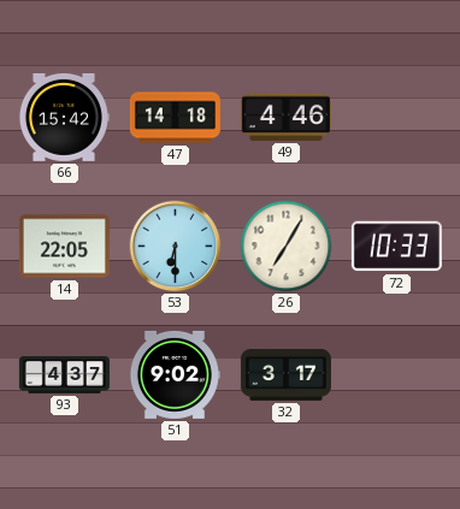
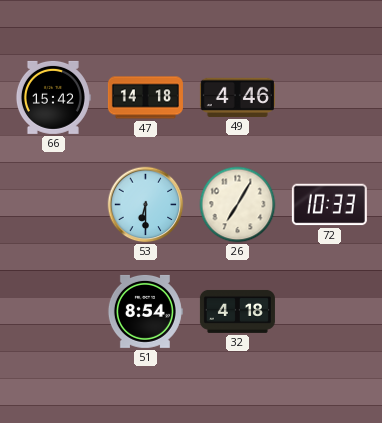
14: 22:05 -> none
93: 4:37 -> none
51: 9:02 -> 8:54
32: 3:17 -> 4:18
